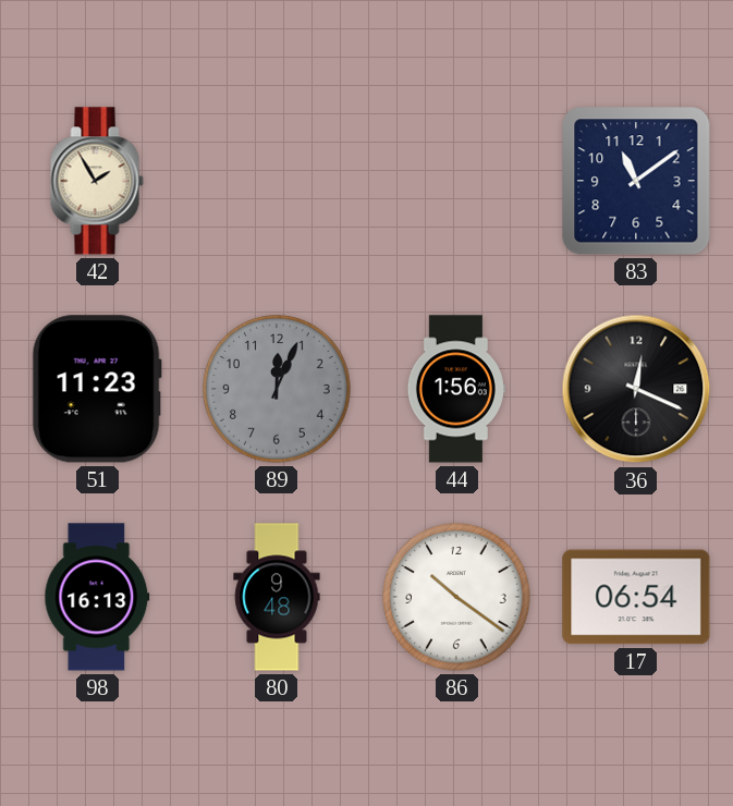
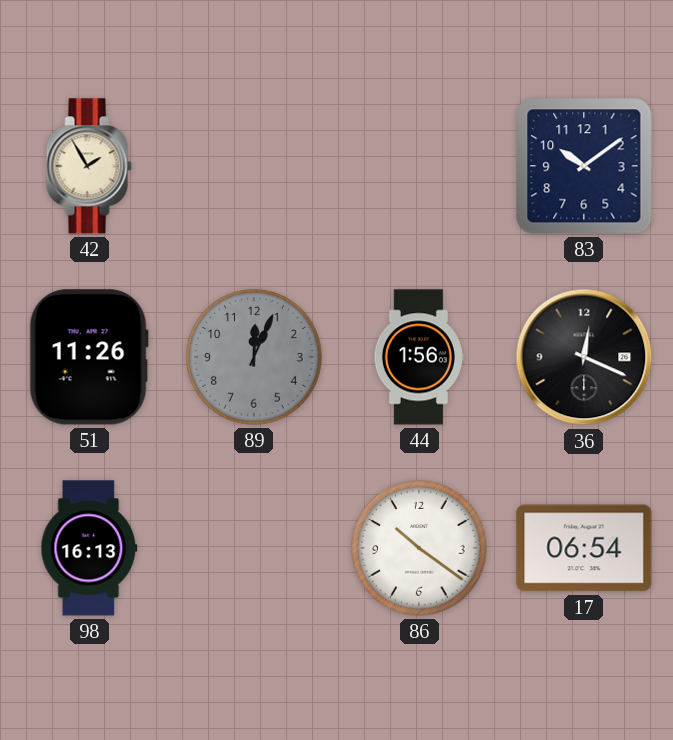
83: 11:09 -> 10:09
51: 11:23 -> 11:26
80: 9:48 -> none
